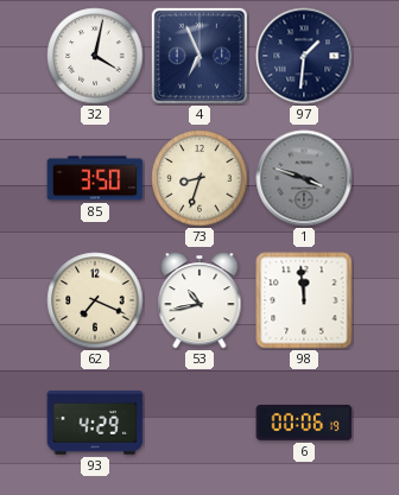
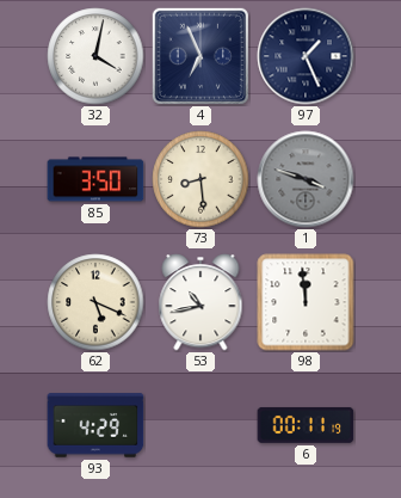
97: 1:31 -> 1:26
73: 8:33 -> 8:29
62: 7:19 -> 5:19
6: 00:06 -> 00:11
